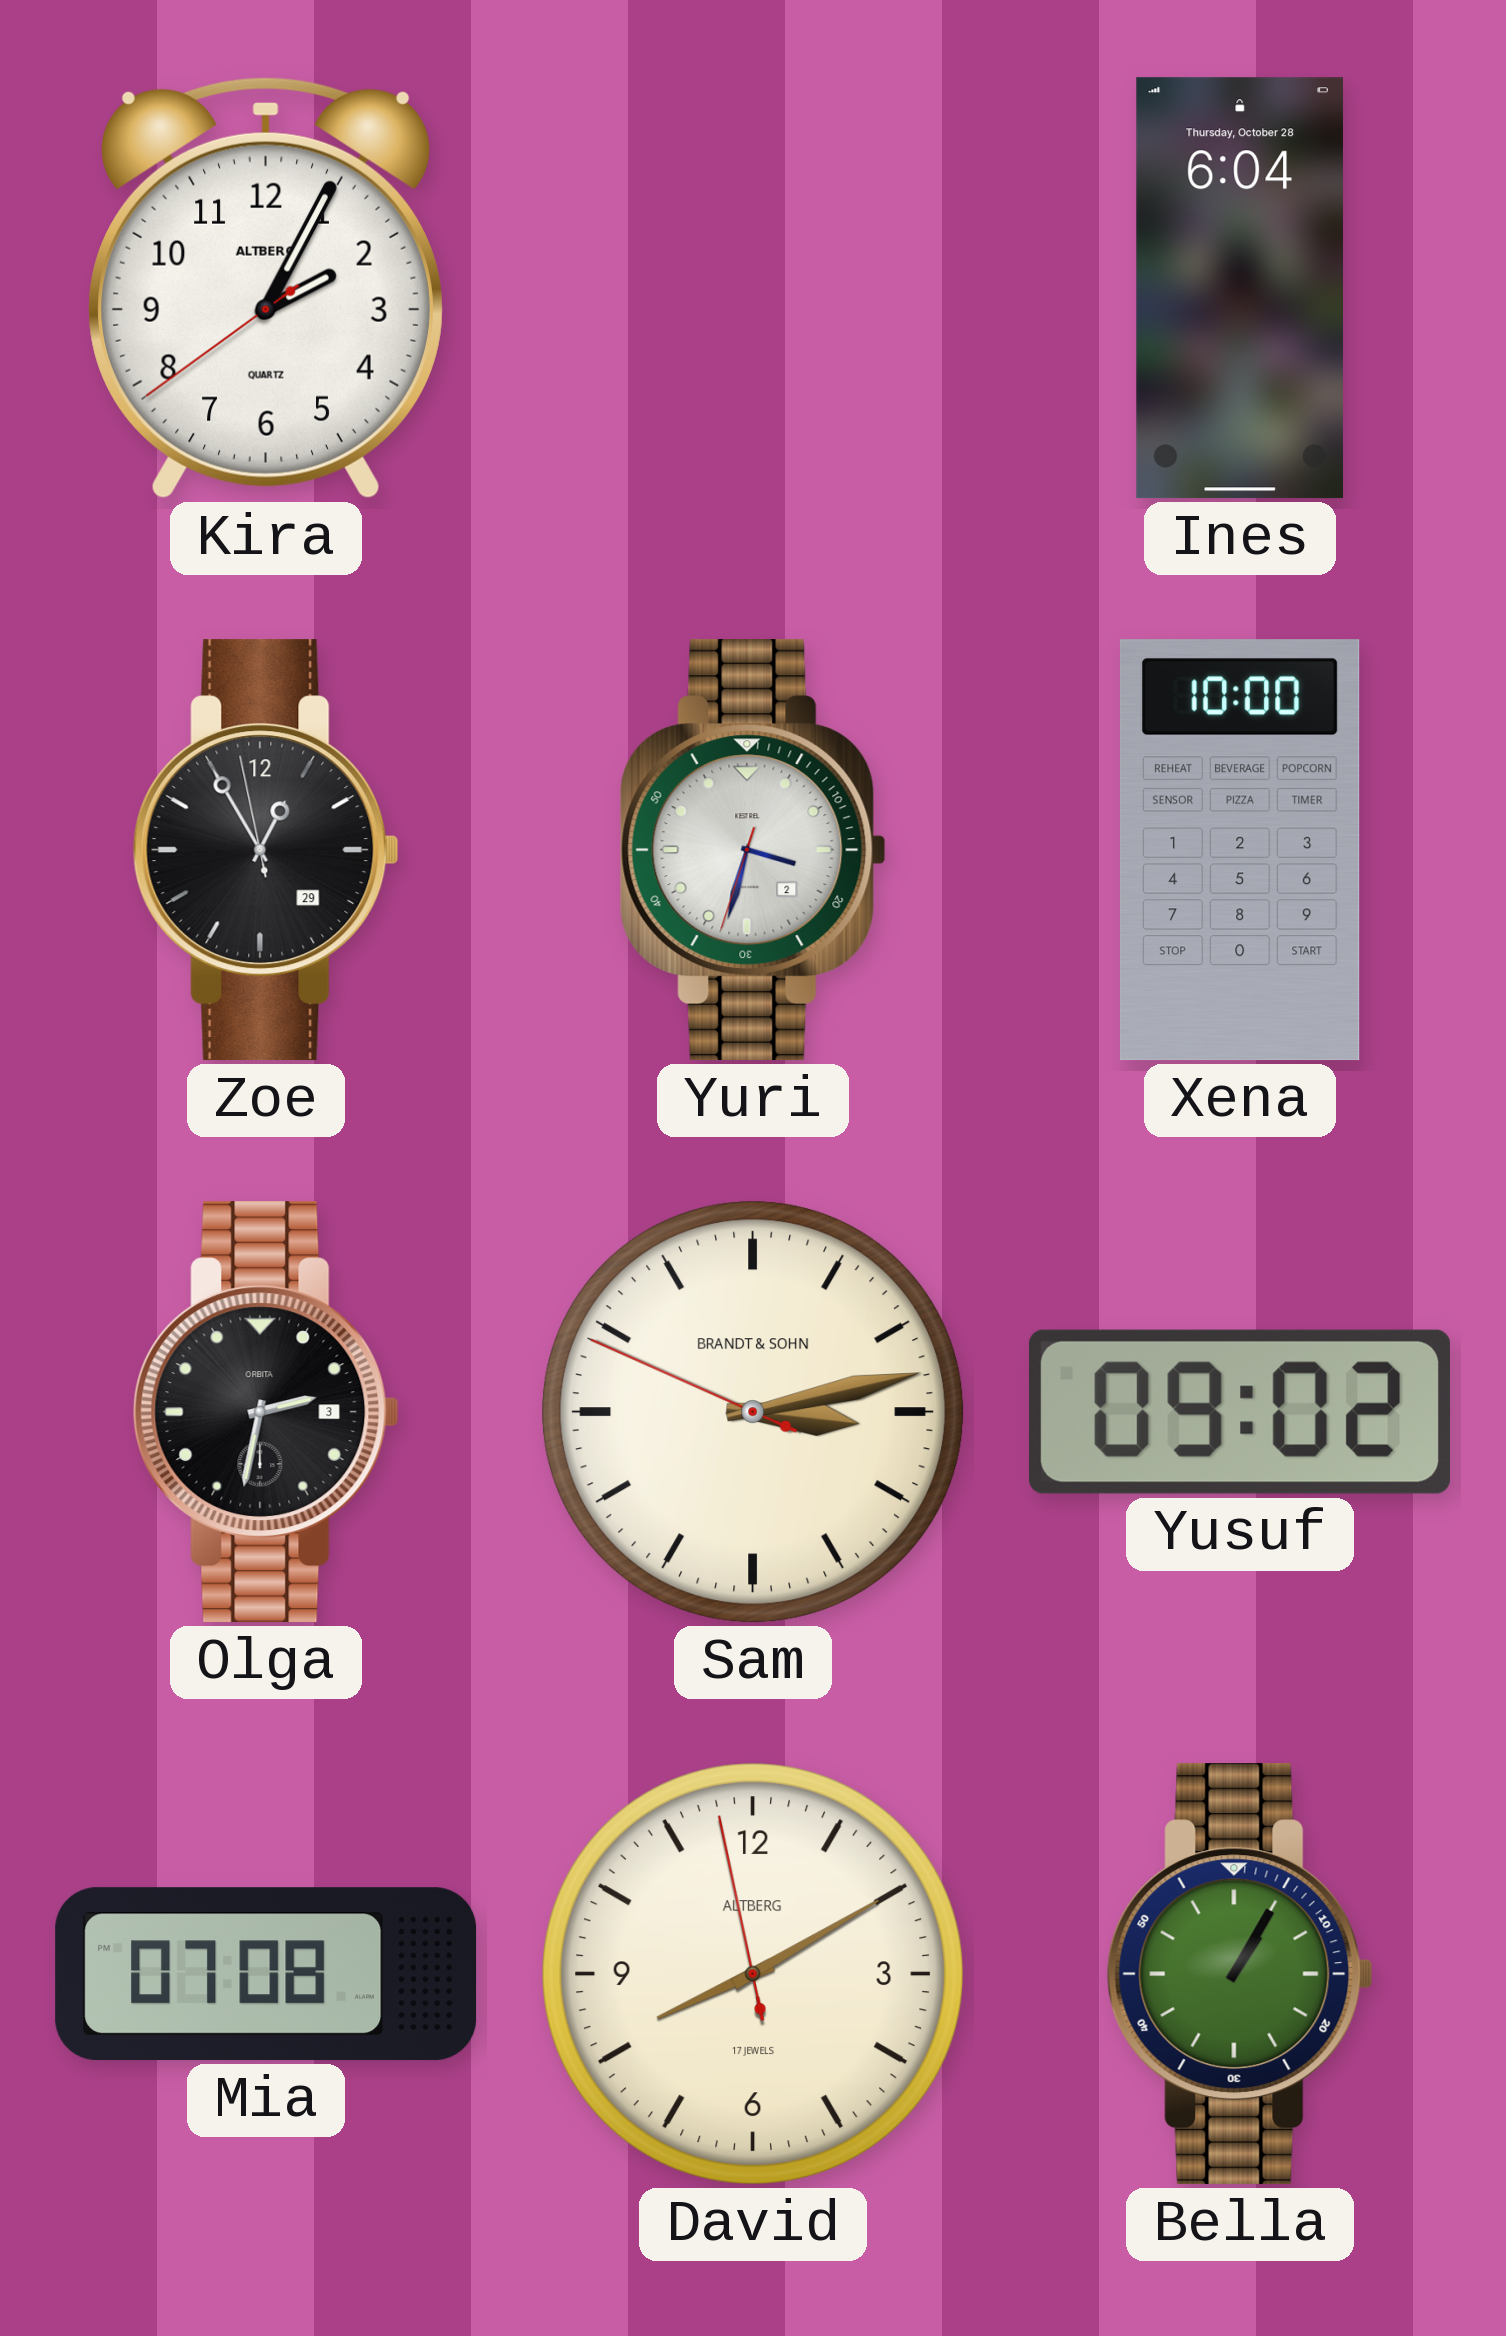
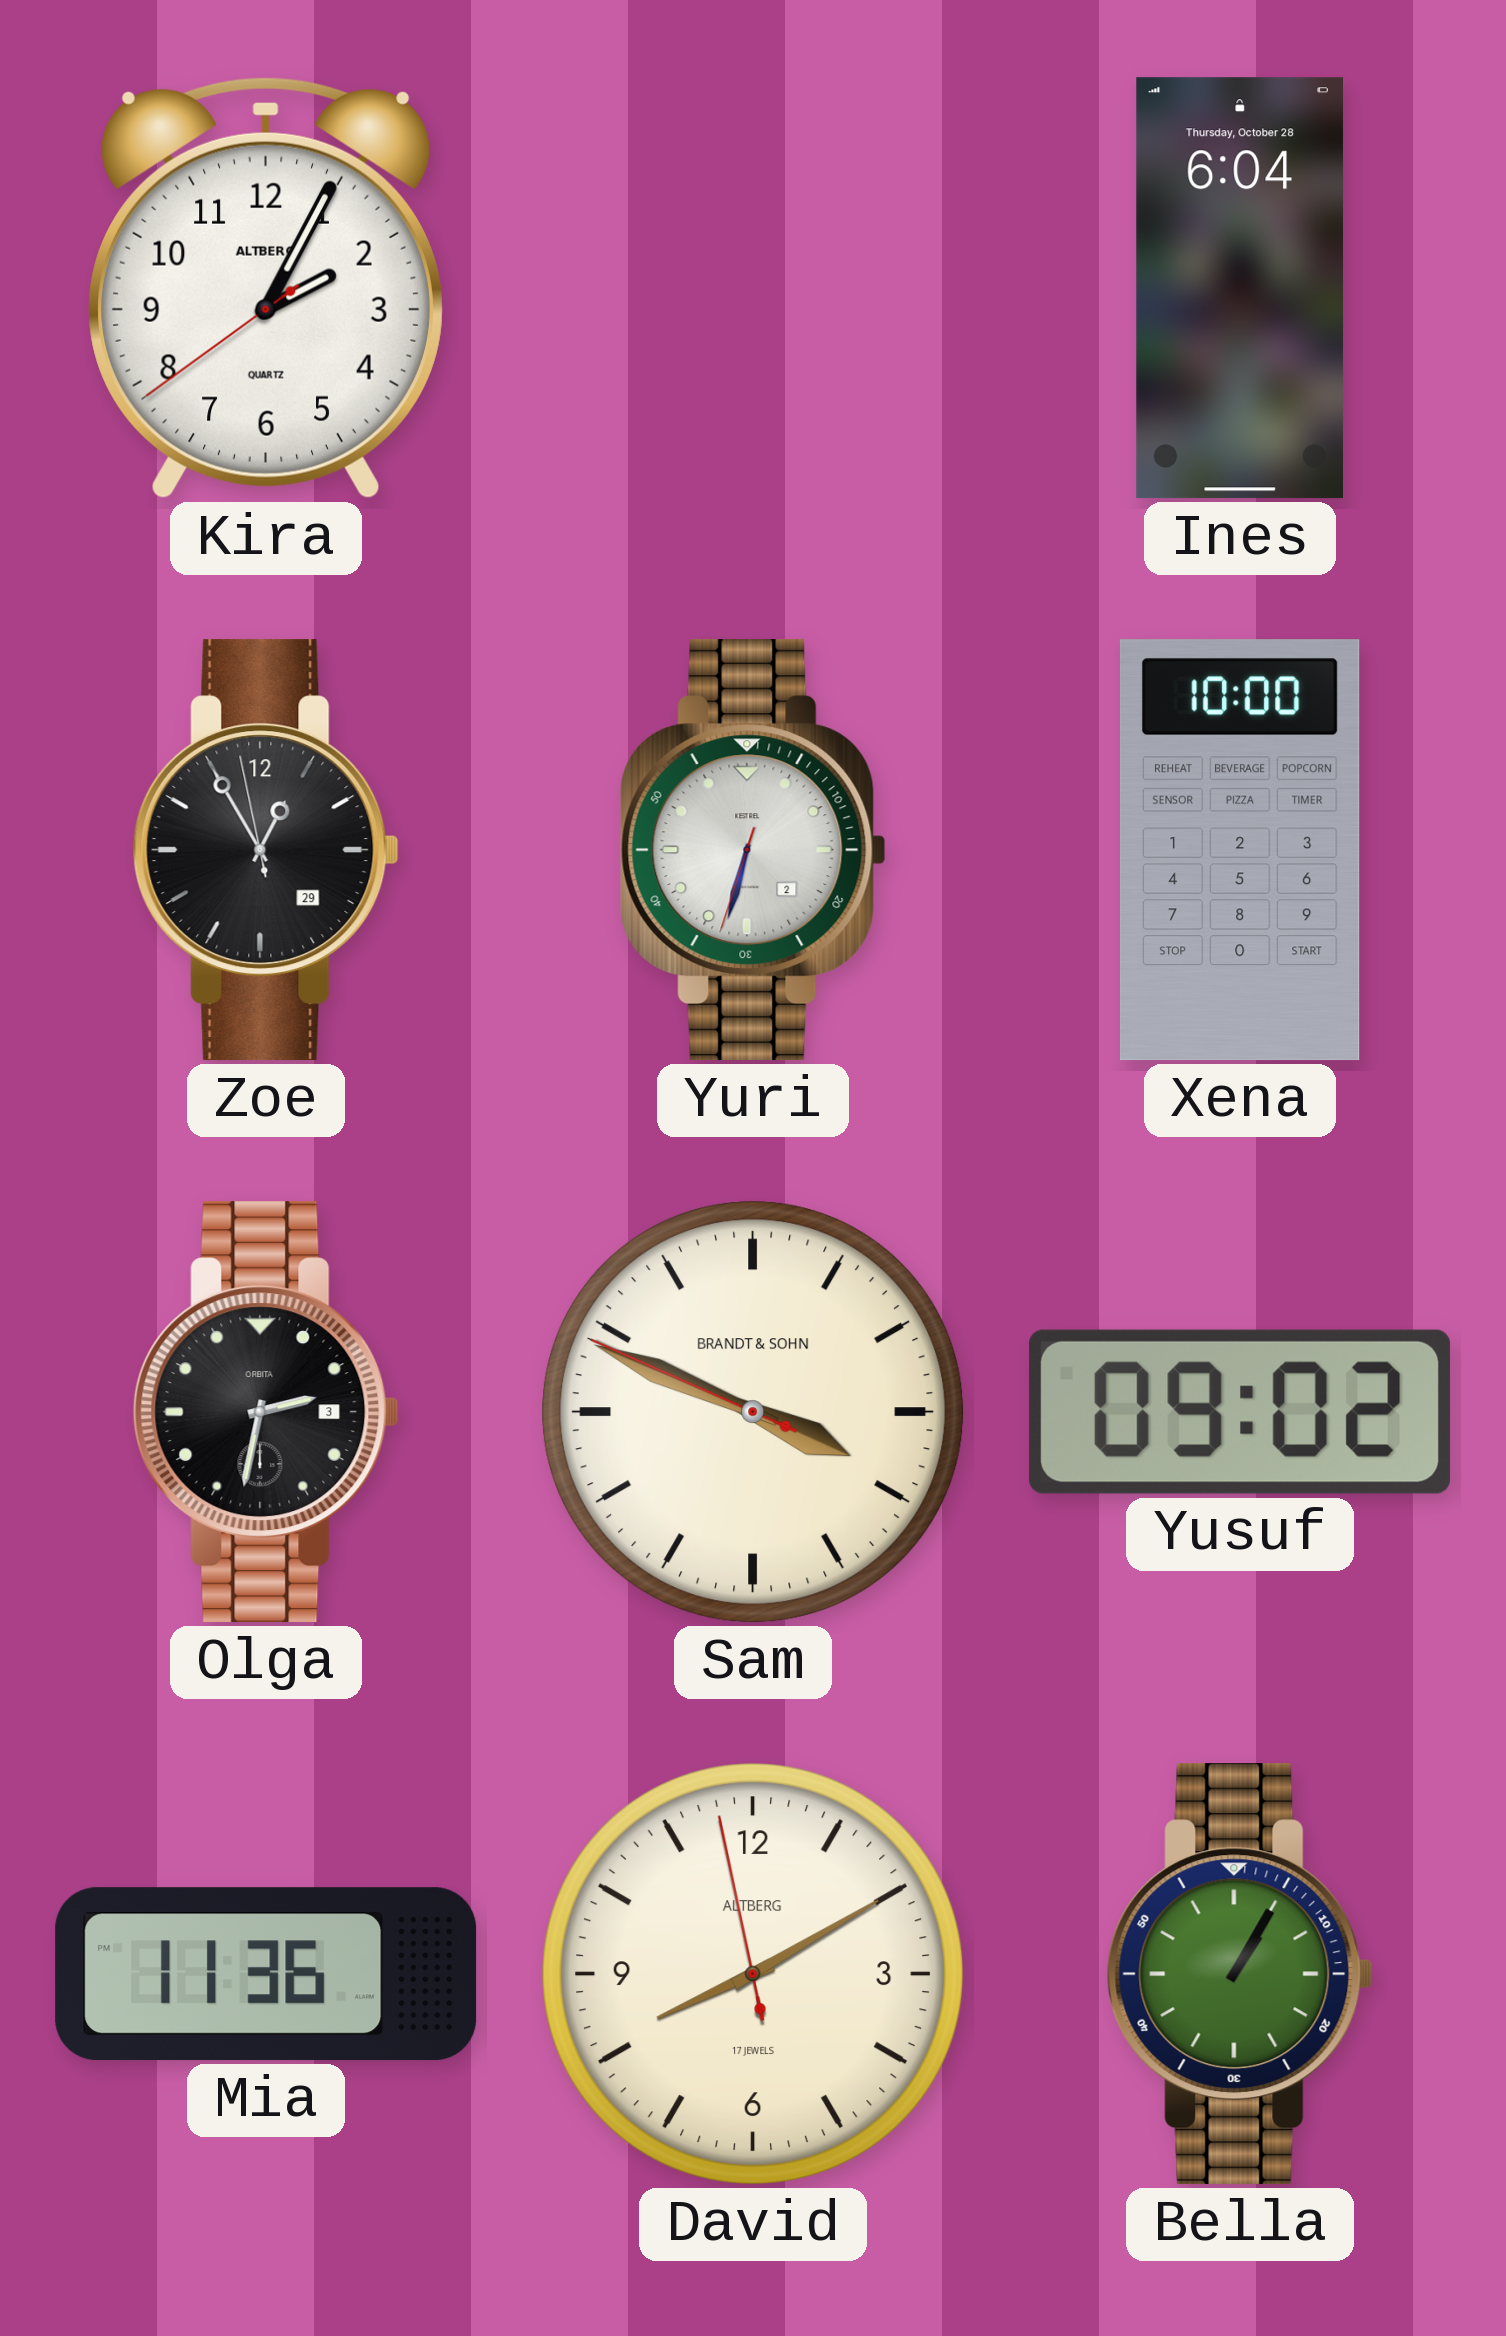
Yuri: 3:32 -> 6:32
Sam: 3:12 -> 3:48
Mia: 07:08 -> 11:36
